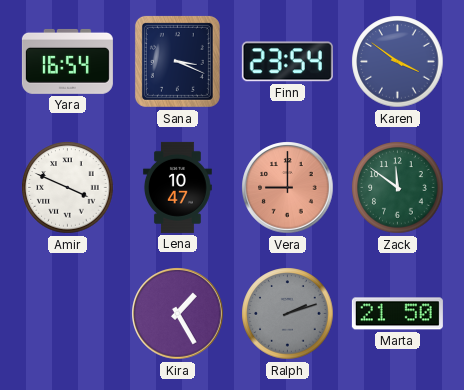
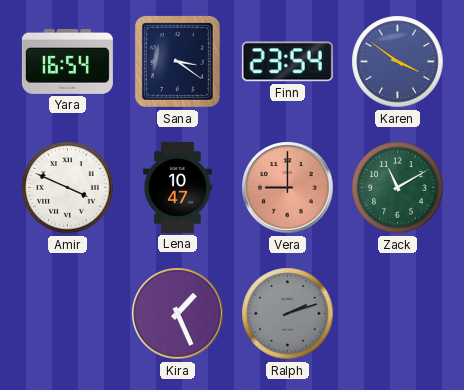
Sana: 3:19 -> 3:21
Zack: 11:51 -> 11:10
Kira: 1:25 -> 1:26
Marta: 21:50 -> none
